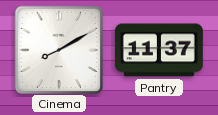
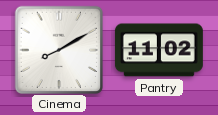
Pantry: 11:37 -> 11:02
